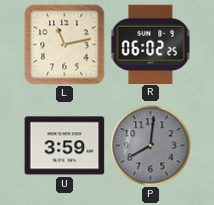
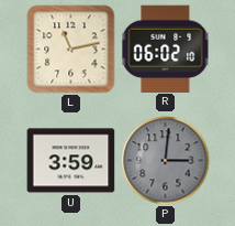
R: 06:02:25 -> 06:02:10
P: 8:01 -> 3:01
